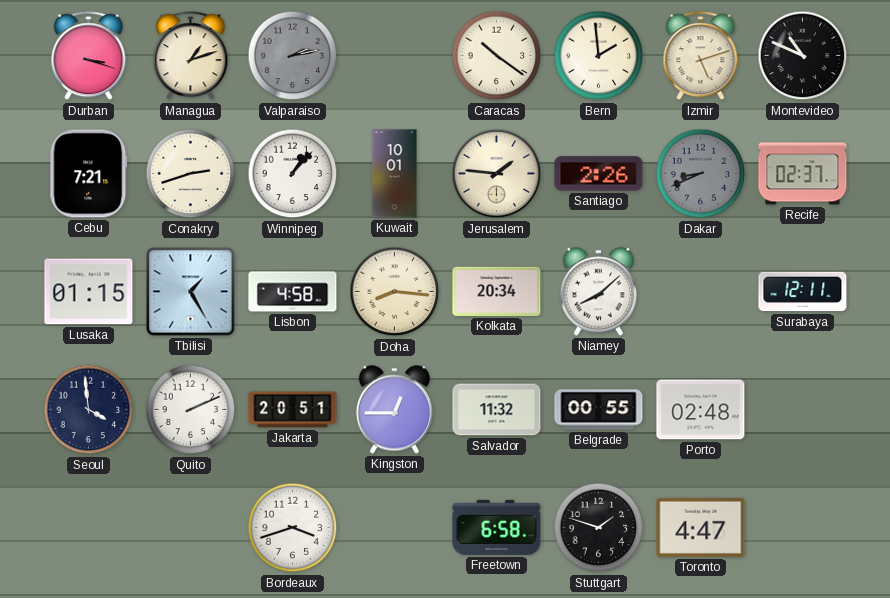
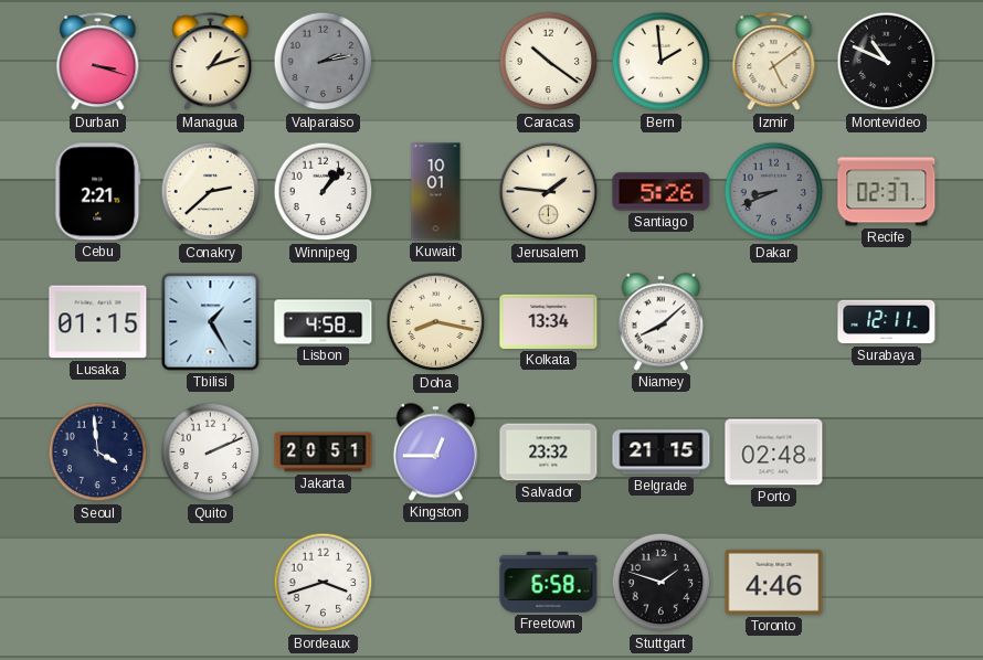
Izmir: 5:12 -> 5:09
Cebu: 7:21 -> 2:21
Conakry: 2:42 -> 2:38
Santiago: 2:26 -> 5:26
Doha: 8:16 -> 8:17
Kolkata: 20:34 -> 13:34
Salvador: 11:32 -> 23:32
Belgrade: 00:55 -> 21:15
Toronto: 4:47 -> 4:46
